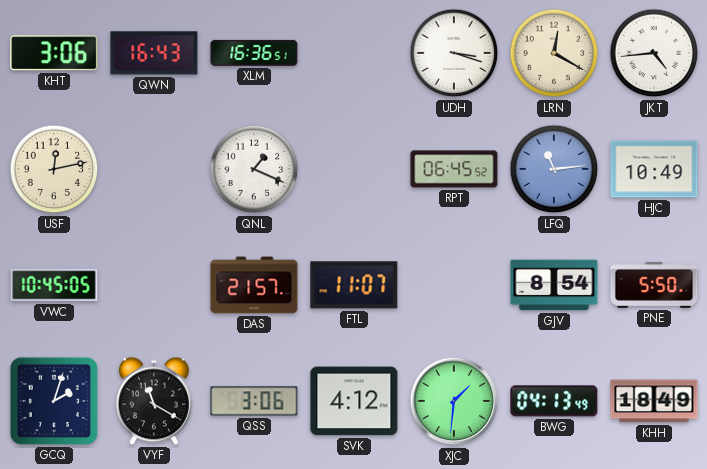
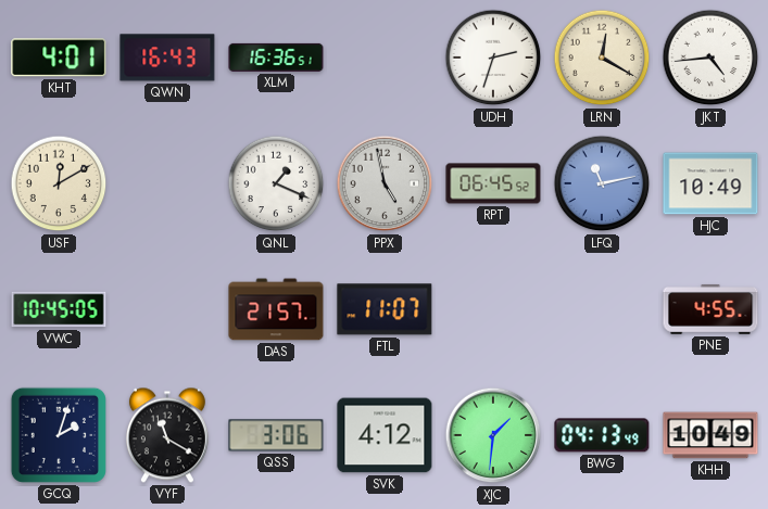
KHT: 3:06 -> 4:01
UDH: 3:18 -> 2:33
USF: 12:13 -> 12:10
PPX: none -> 4:58
LFQ: 11:14 -> 11:13
GJV: 8:54 -> none
PNE: 5:50 -> 4:55
KHH: 18:49 -> 10:49
